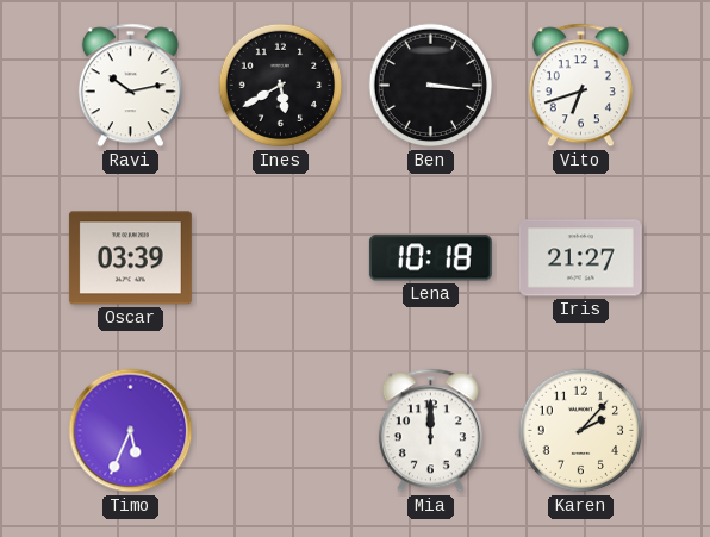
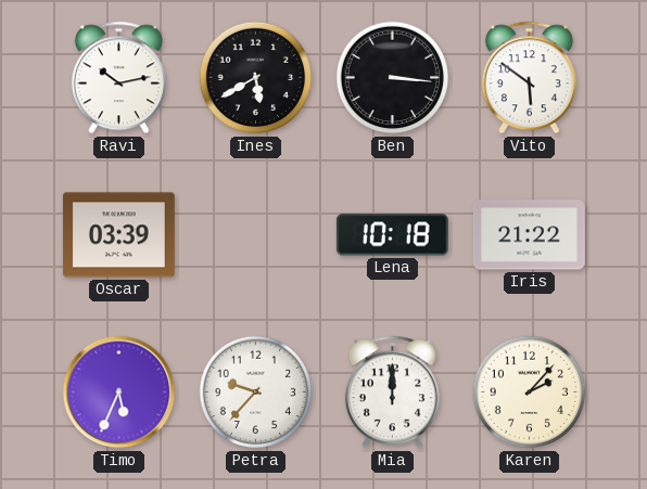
Vito: 6:42 -> 5:51
Iris: 21:27 -> 21:22
Petra: none -> 9:37
